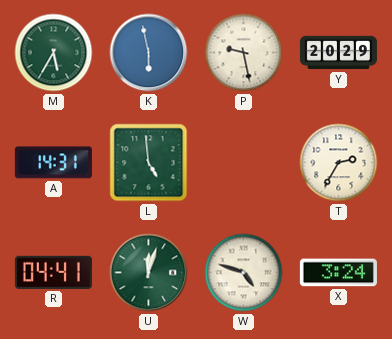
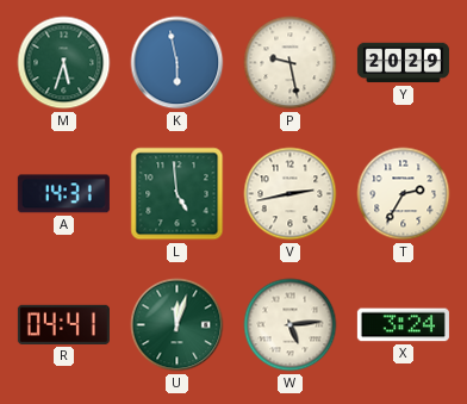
M: 5:35 -> 5:33
V: none -> 2:43
W: 4:48 -> 5:14
